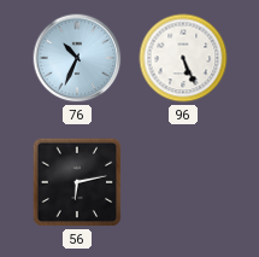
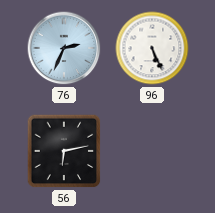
76: 10:34 -> 2:34
